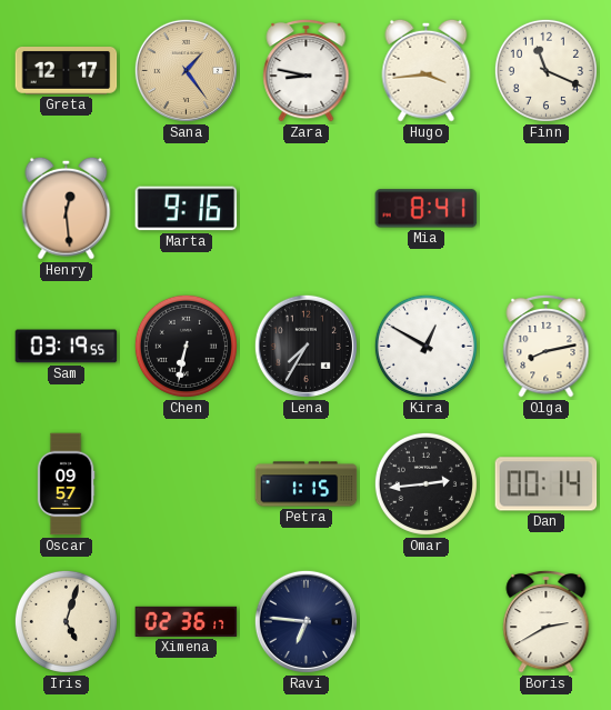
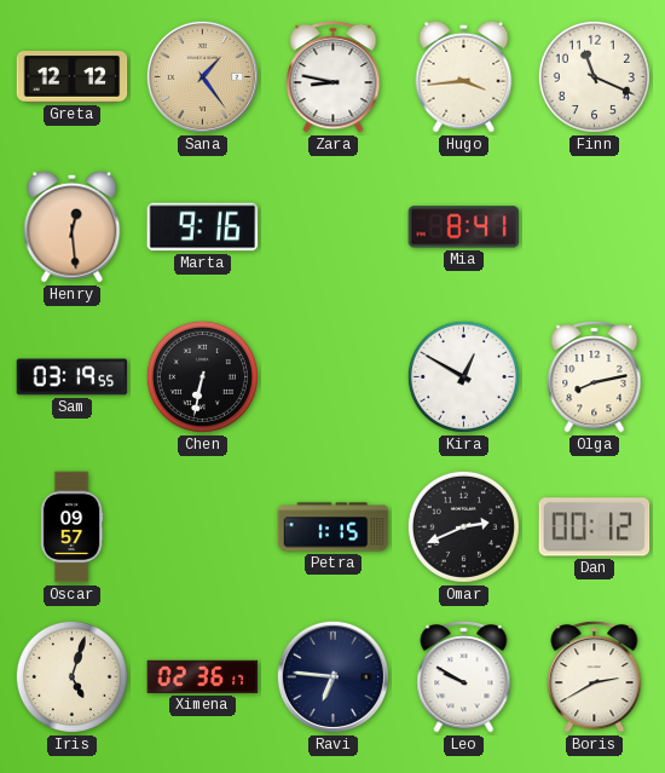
Greta: 12:17 -> 12:12
Lena: 7:35 -> none
Omar: 2:44 -> 2:41
Dan: 00:14 -> 00:12
Leo: none -> 9:50
